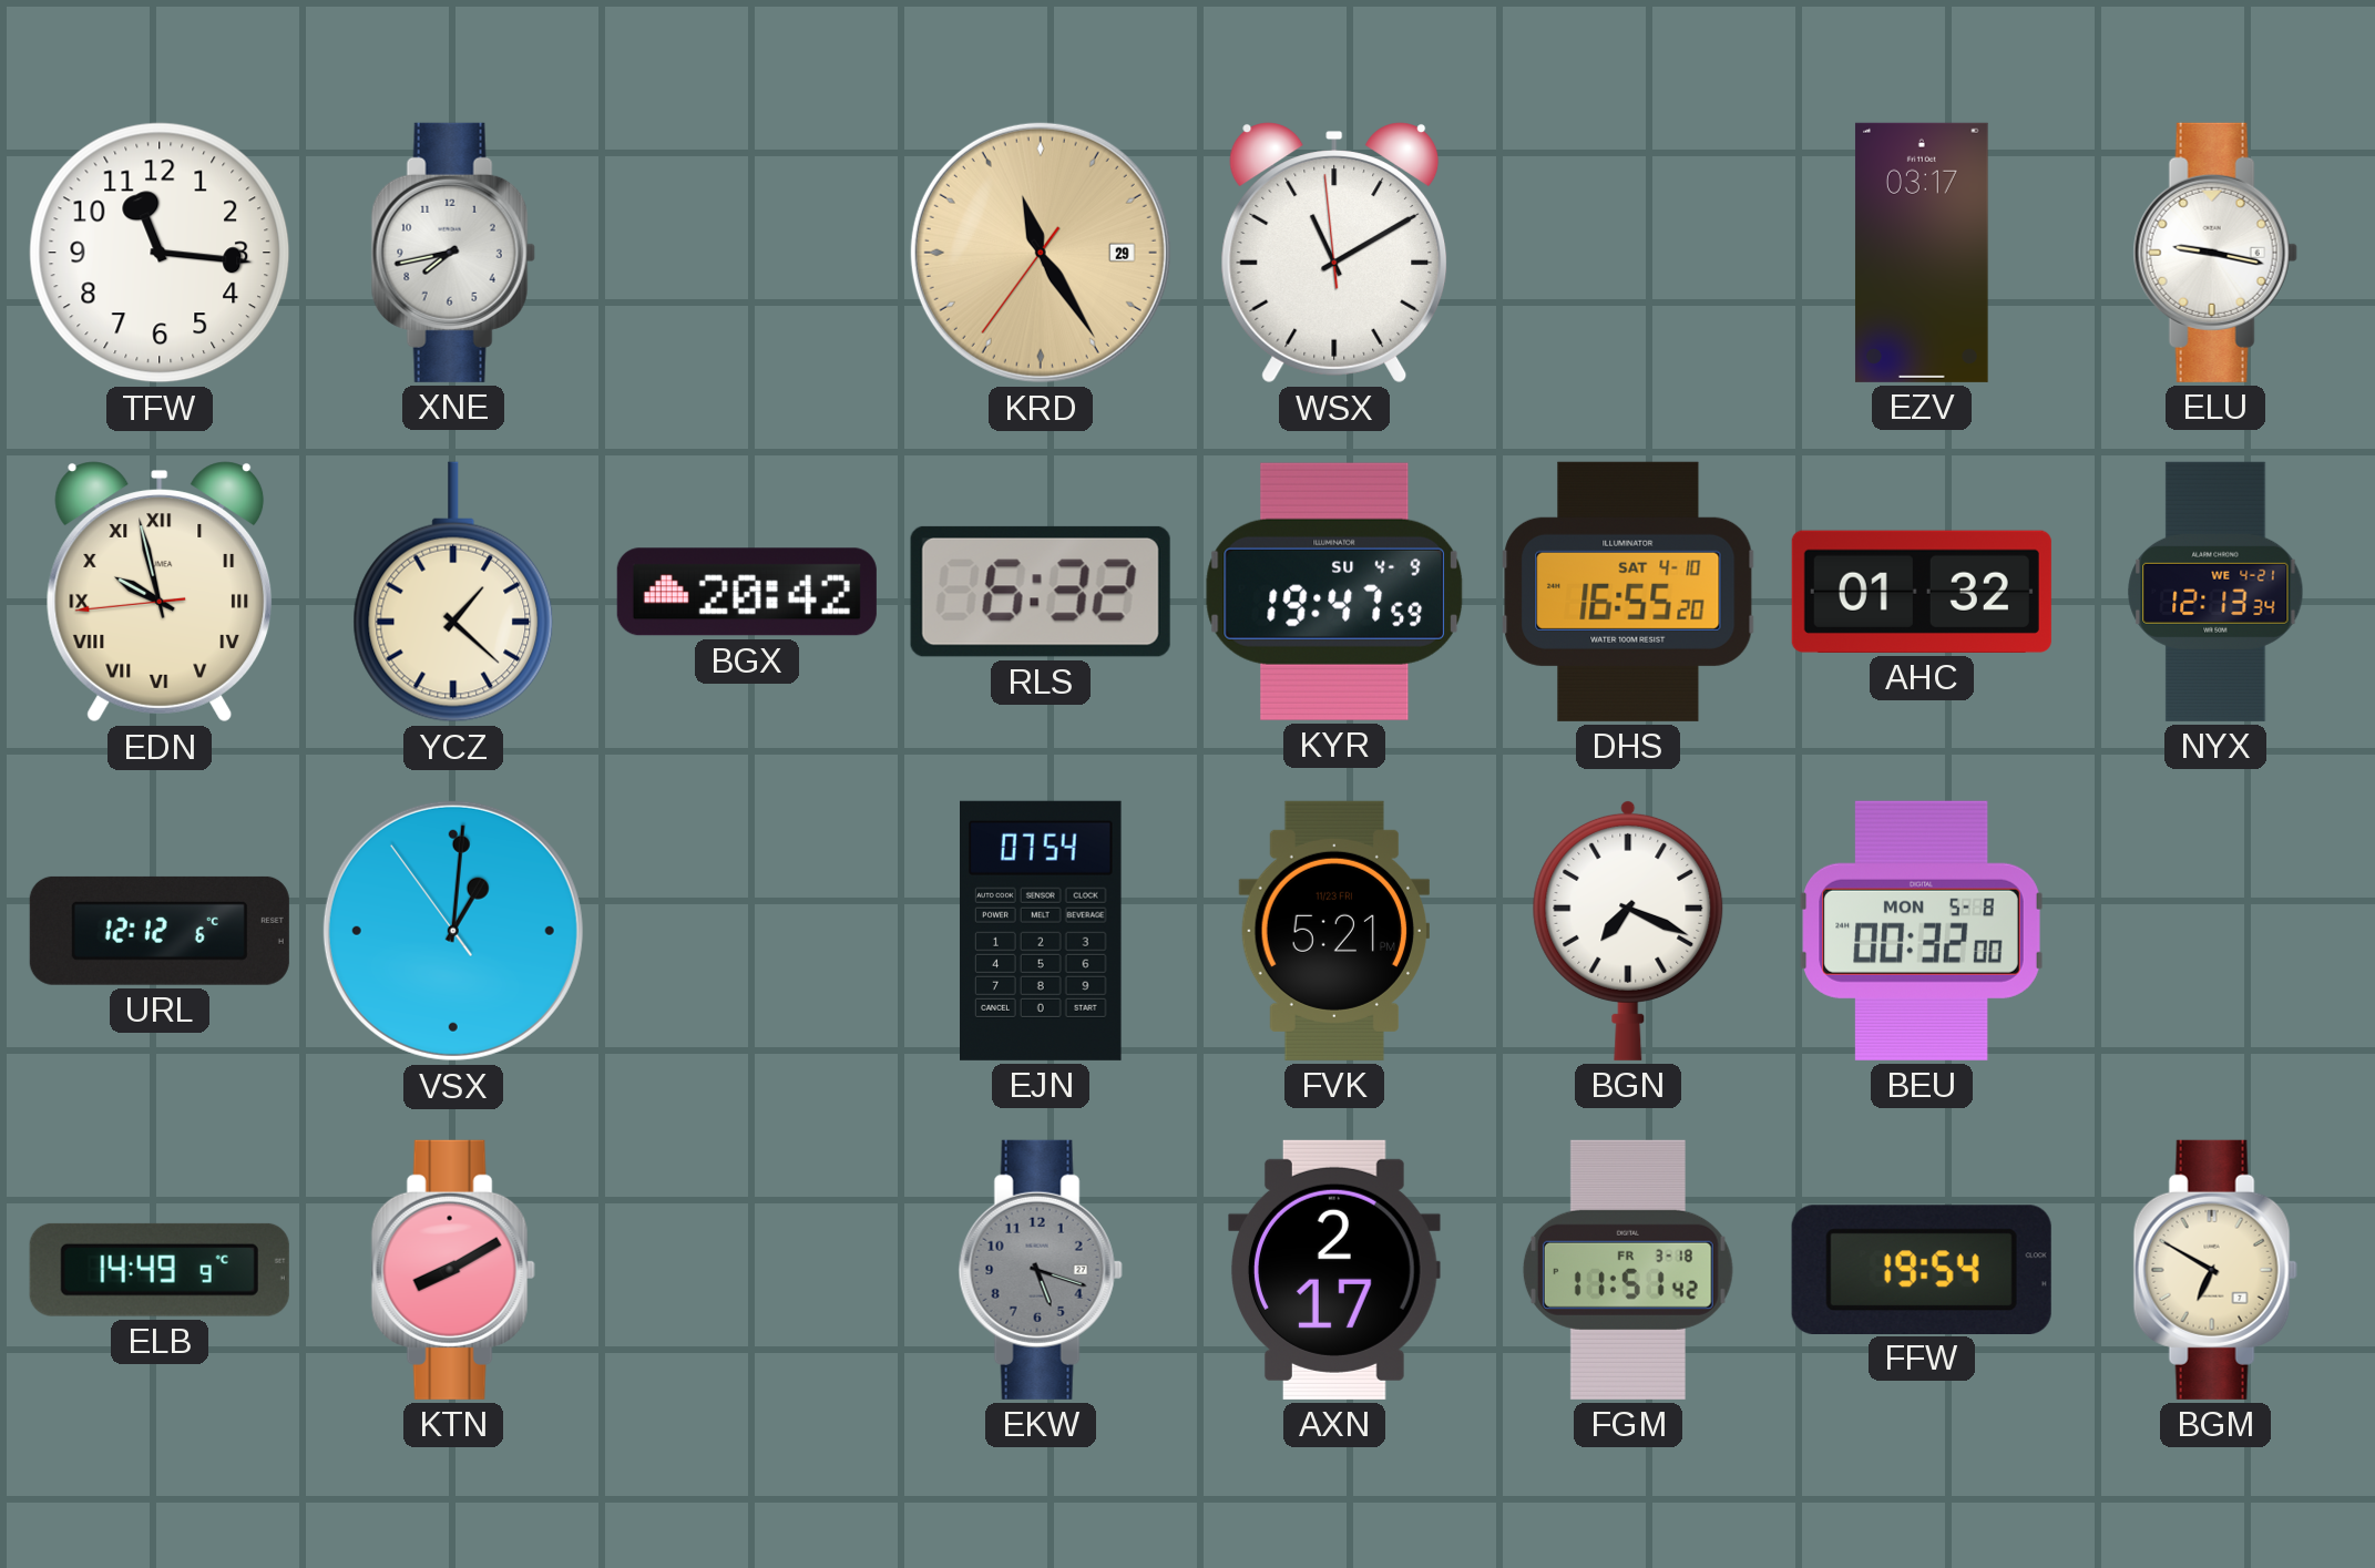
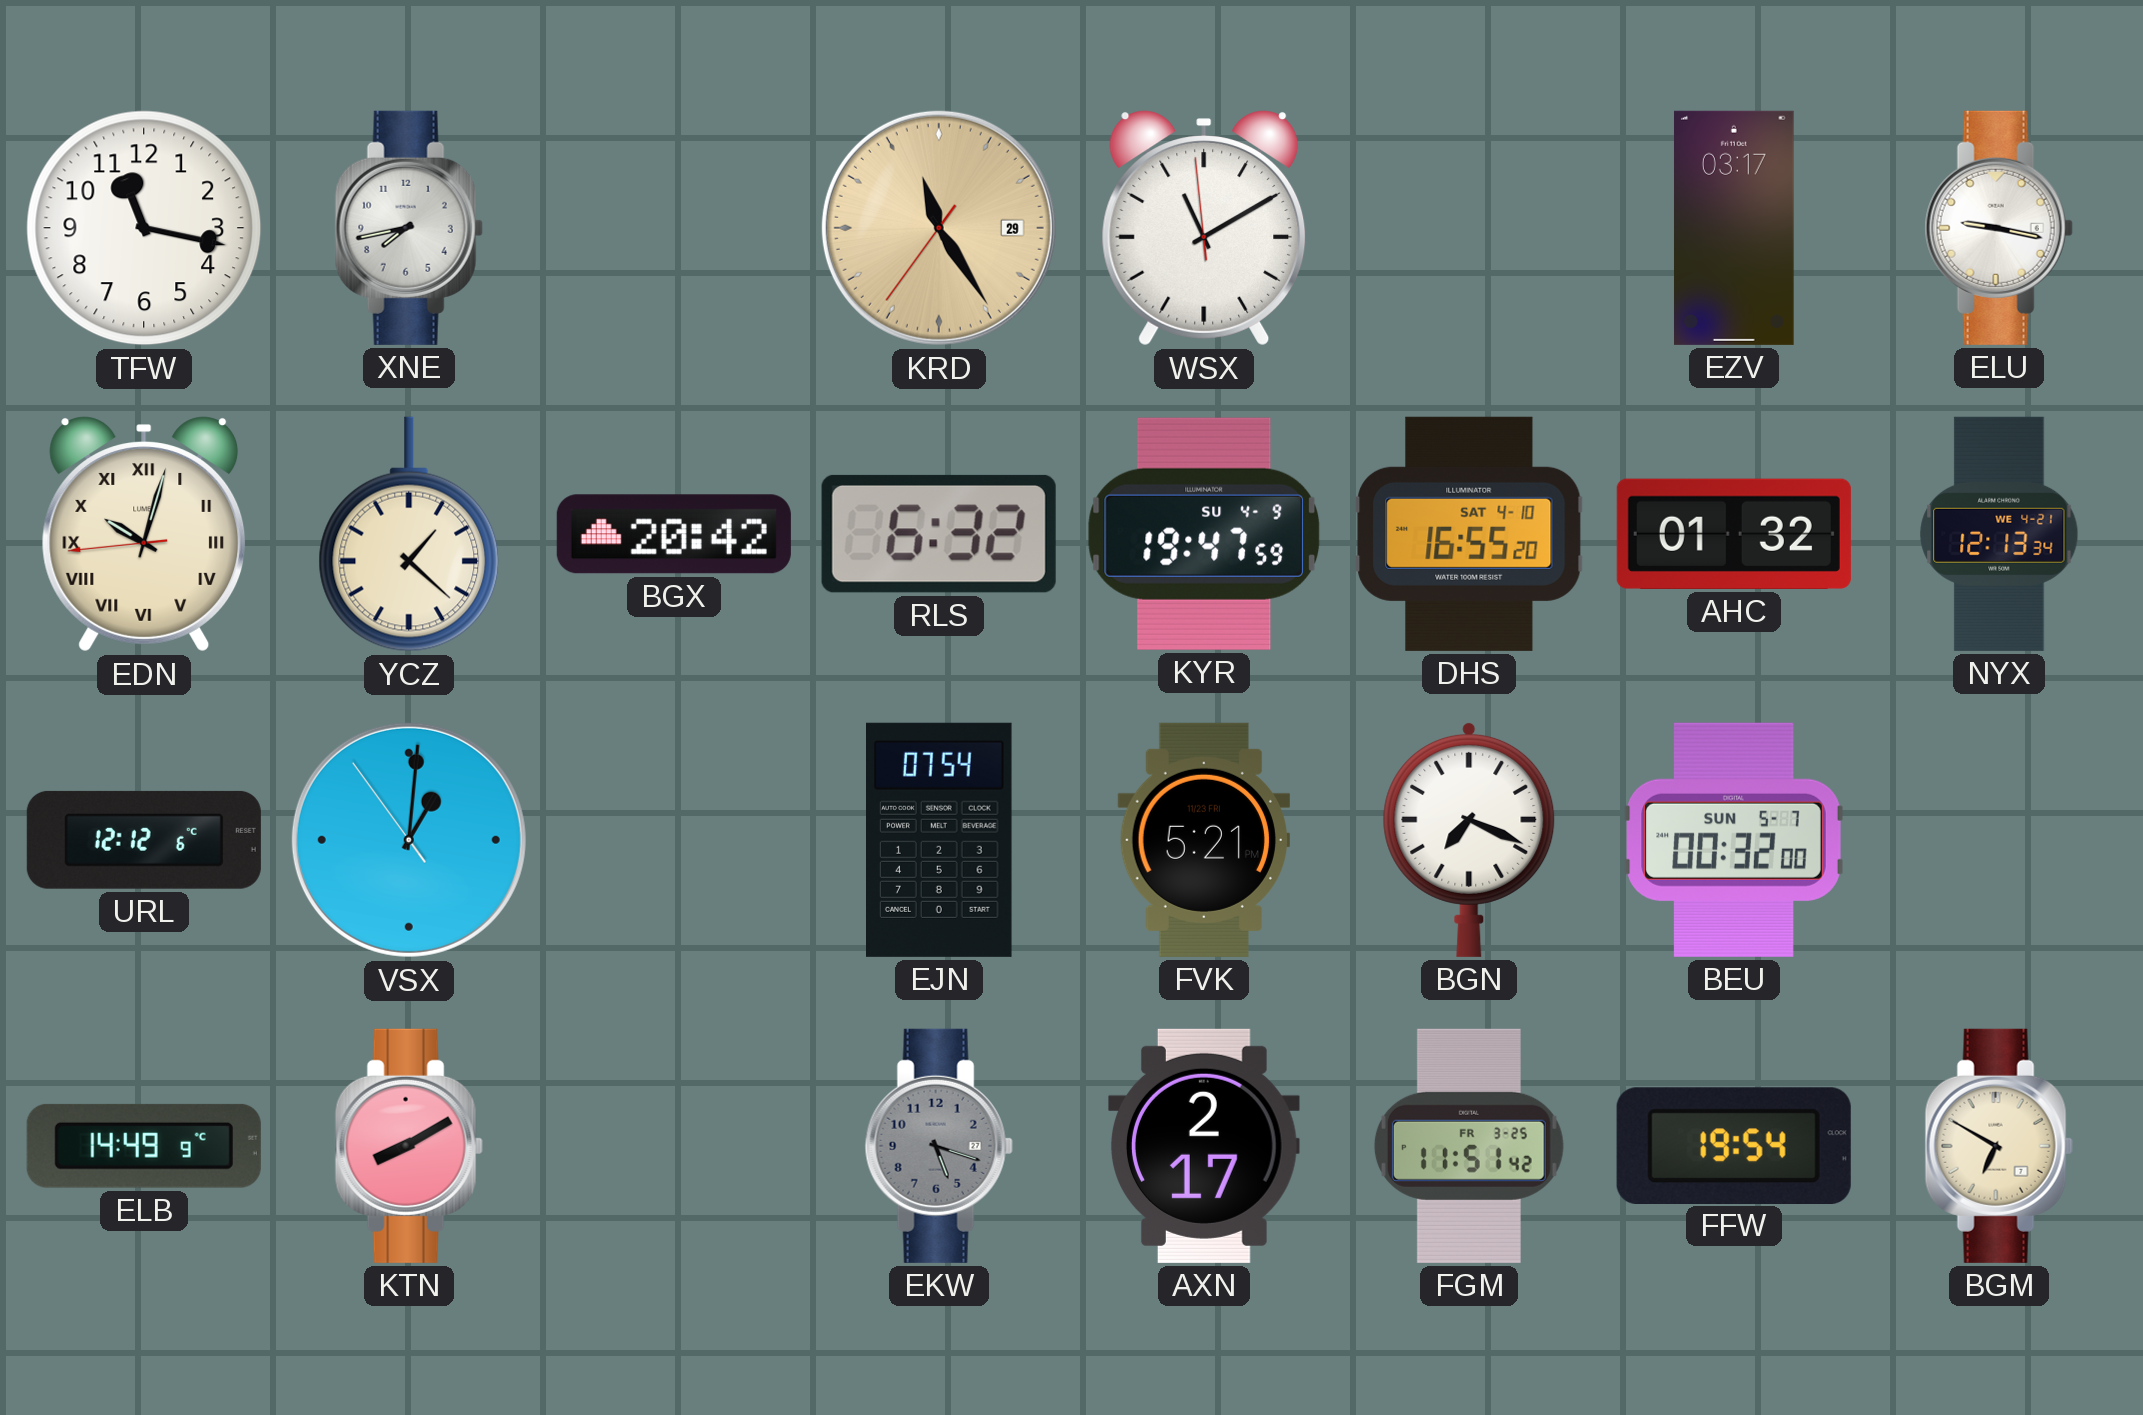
TFW: 11:16 -> 11:17
EDN: 9:57 -> 10:02
BEU date: MON 5-8 -> SUN 5-7
FGM date: FR 3-18 -> FR 3-25
